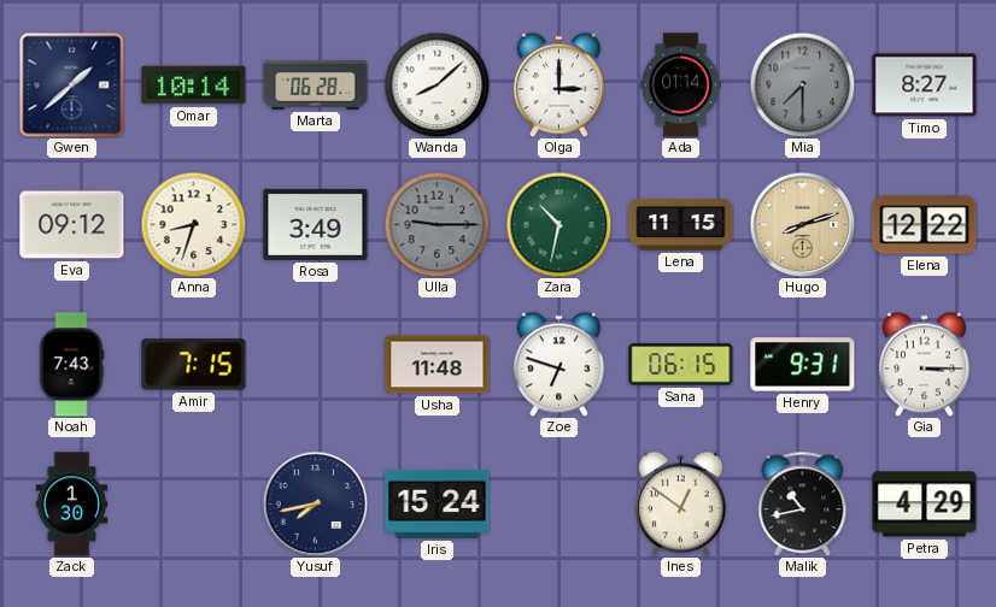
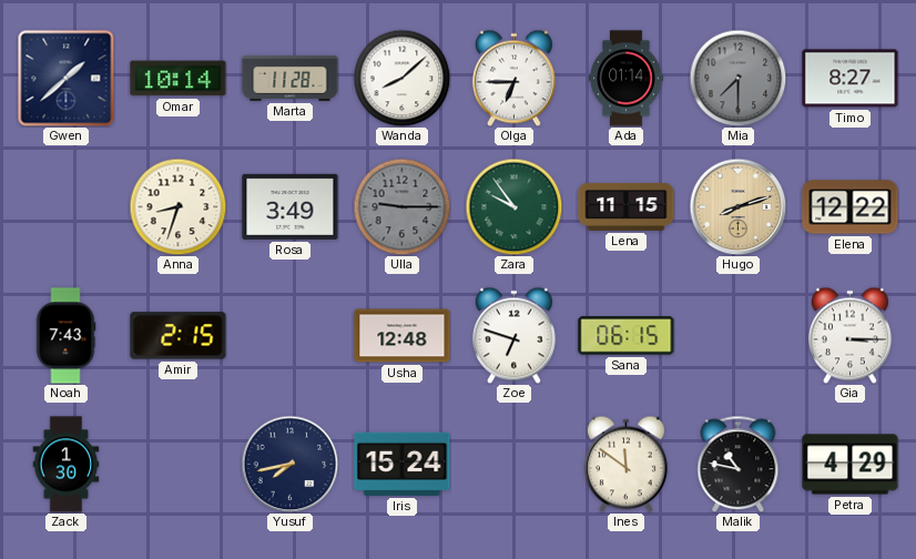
Marta: 06:28 -> 11:28
Olga: 3:00 -> 6:45
Eva: 09:12 -> none
Zara: 10:32 -> 9:54
Amir: 7:15 -> 2:15
Usha: 11:48 -> 12:48
Henry: 9:31 -> none
Ines: 12:51 -> 11:51
Malik: 10:43 -> 10:47
